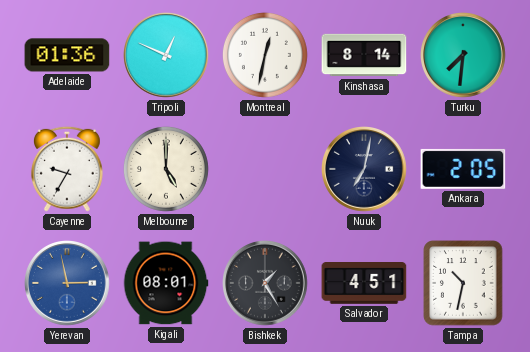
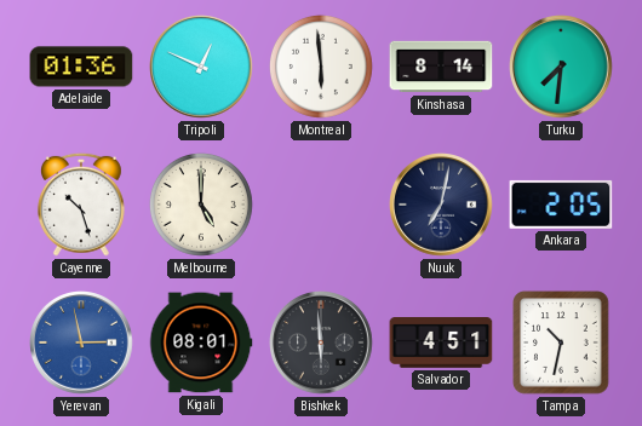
Montreal: 12:32 -> 5:59
Cayenne: 9:35 -> 10:27
Bishkek: 1:25 -> 5:59
